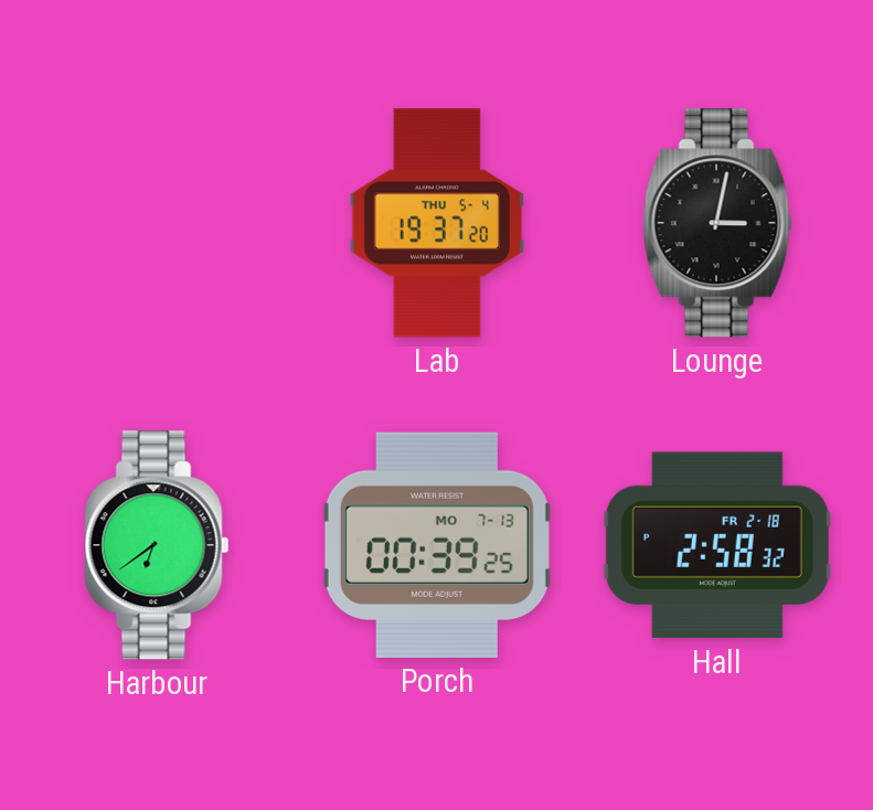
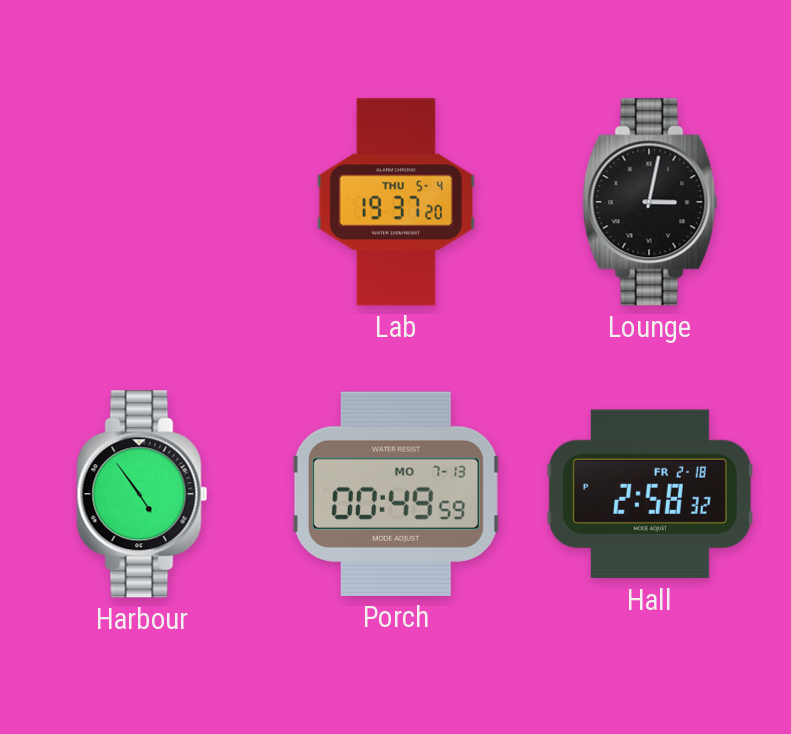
Harbour: 6:39 -> 4:54
Porch: 00:39 -> 00:49
